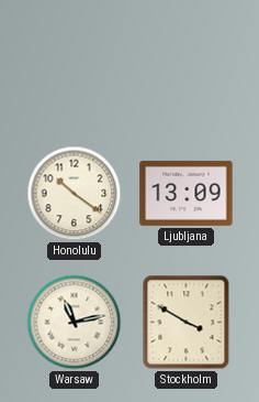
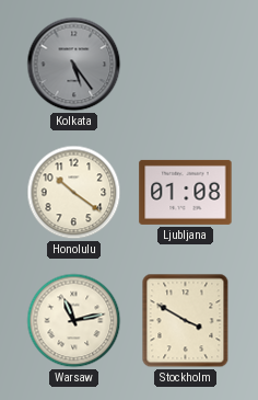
Kolkata: none -> 5:24
Ljubljana: 13:09 -> 01:08
